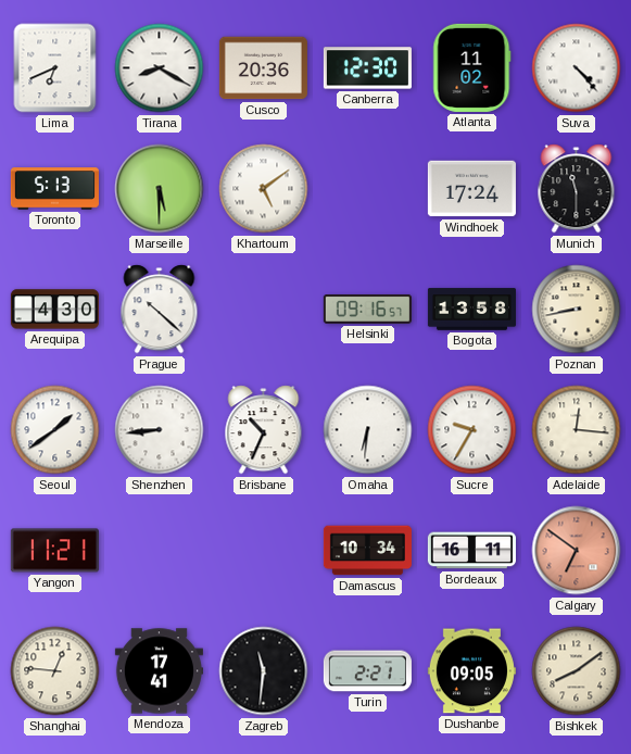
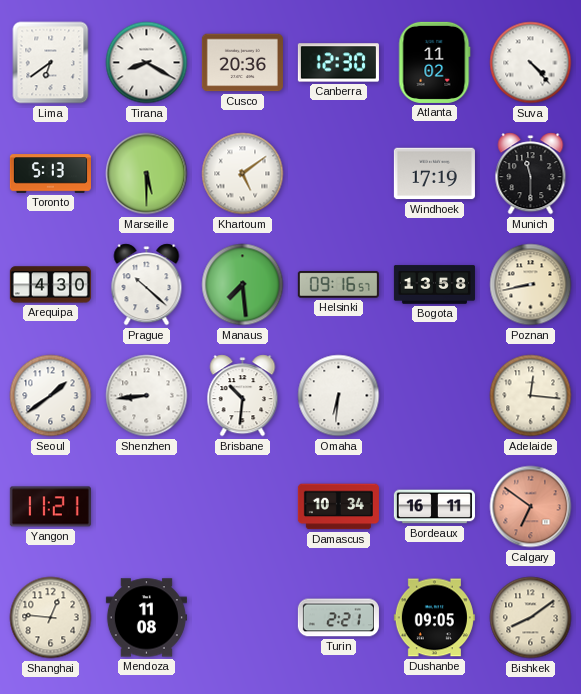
Lima: 6:41 -> 6:39
Windhoek: 17:24 -> 17:19
Manaus: none -> 7:29
Brisbane: 10:34 -> 10:31
Sucre: 9:35 -> none
Mendoza: 17:41 -> 11:08
Zagreb: 11:31 -> none
